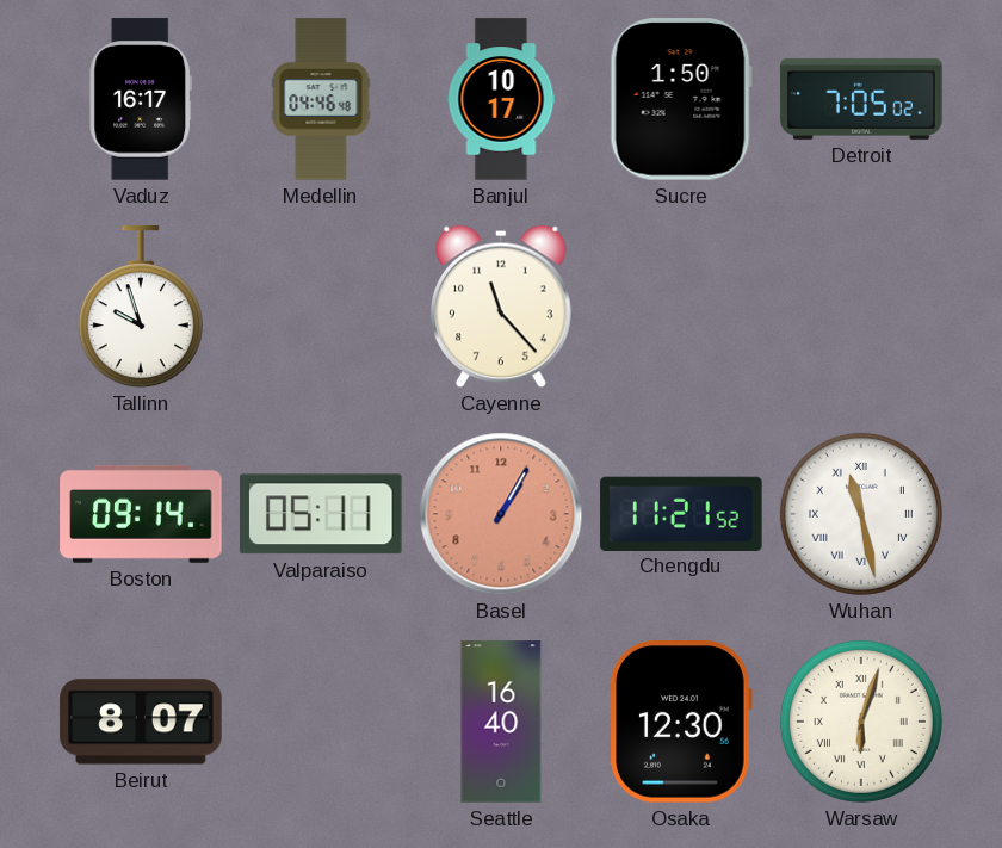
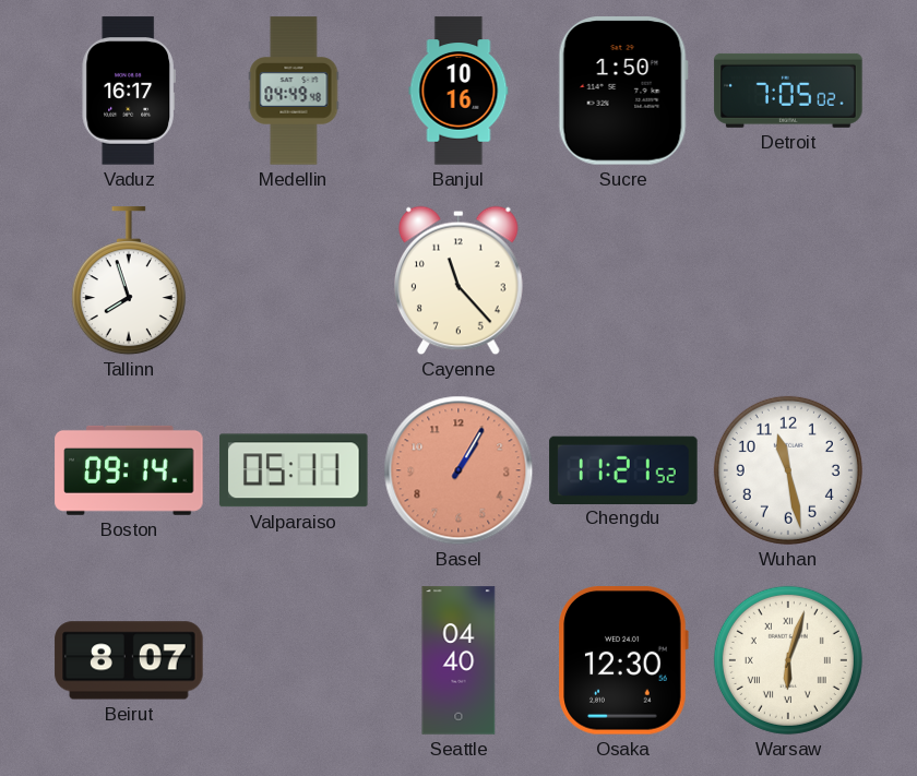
Medellin: 04:46 -> 04:49
Banjul: 10:17 -> 10:16
Tallinn: 9:57 -> 7:57
Wuhan numerals: Roman -> Arabic
Seattle: 16:40 -> 04:40
